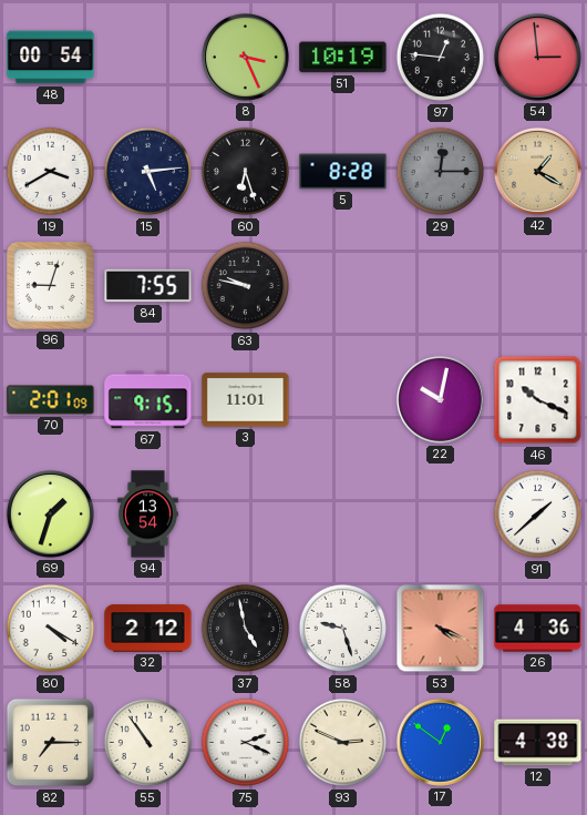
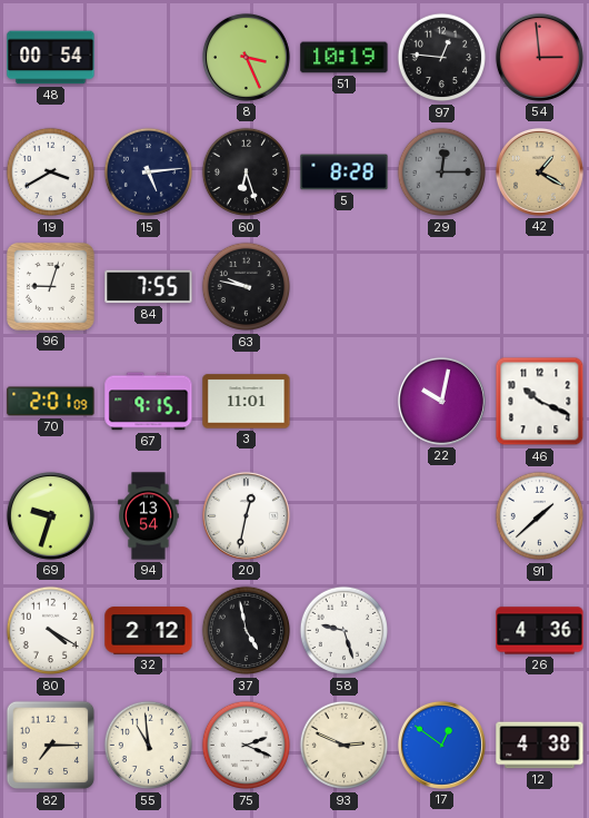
69: 1:33 -> 9:33
20: none -> 12:32
53: 4:19 -> none
55: 10:54 -> 10:59
